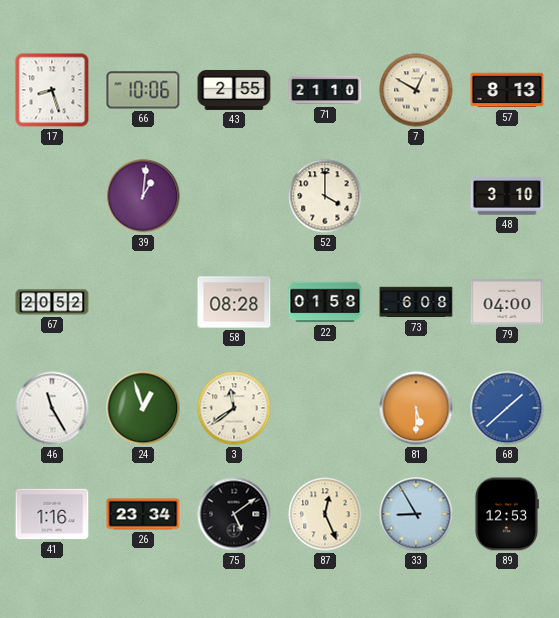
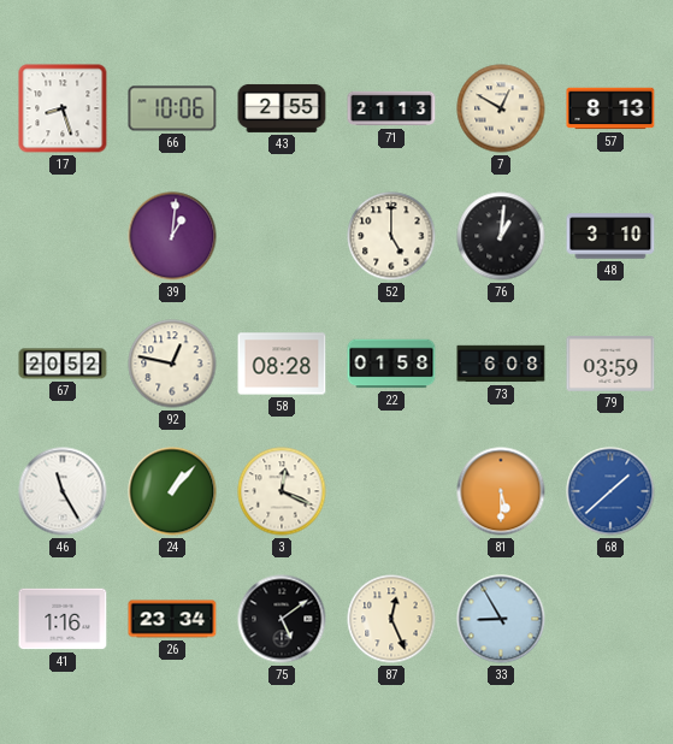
71: 21:10 -> 21:13
52: 4:00 -> 5:00
76: none -> 1:01
92: none -> 12:47
79: 04:00 -> 03:59
24: 12:57 -> 1:07
3: 11:39 -> 12:19
89: 12:53 -> none
